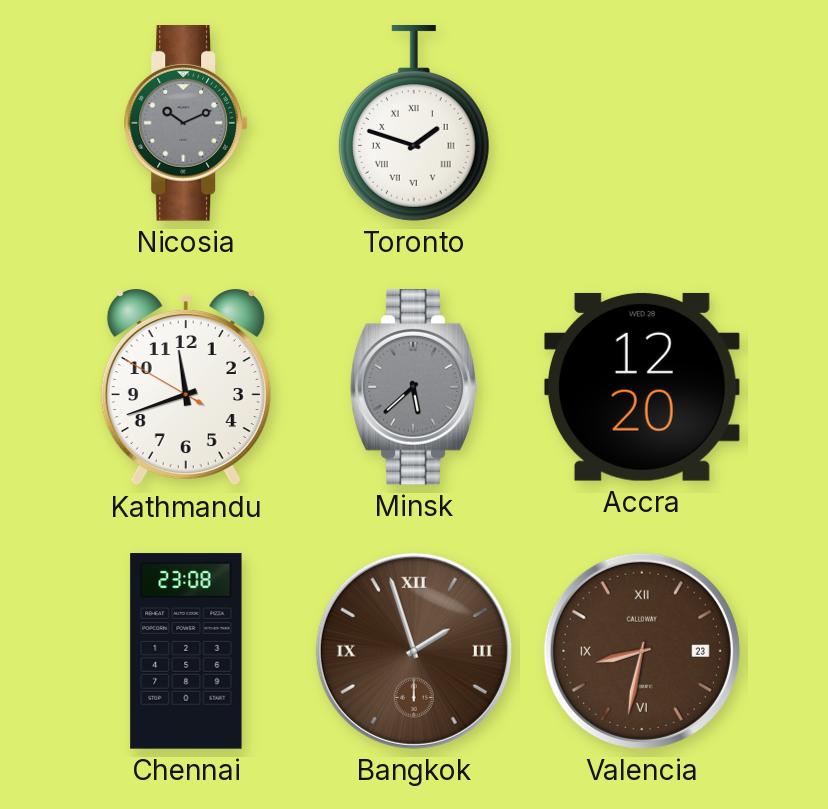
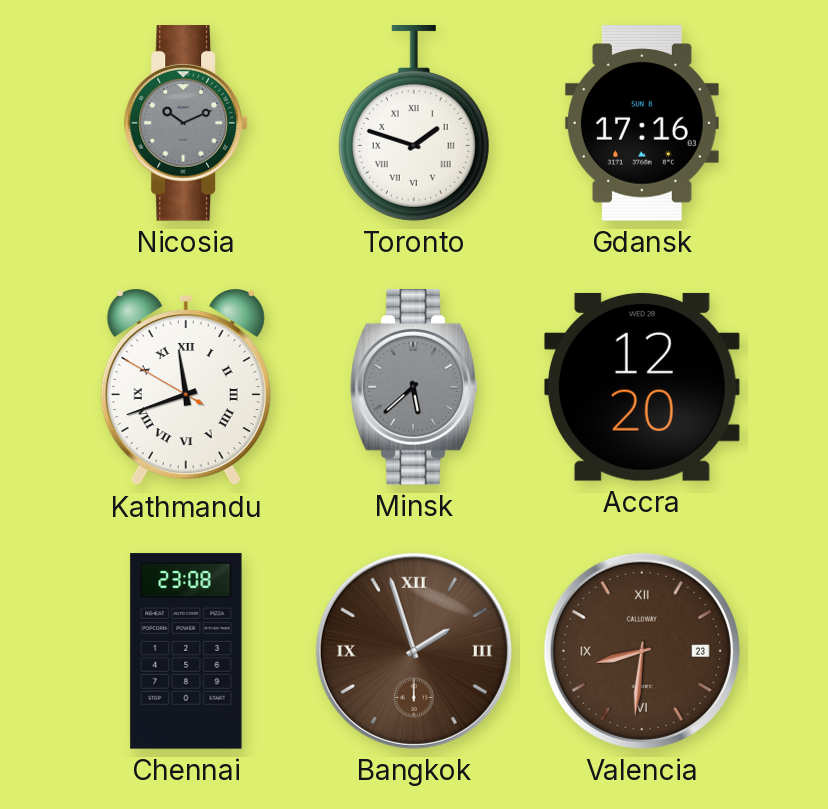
Gdansk: none -> 17:16
Kathmandu numerals: Arabic -> Roman
Valencia: 8:32 -> 8:31
